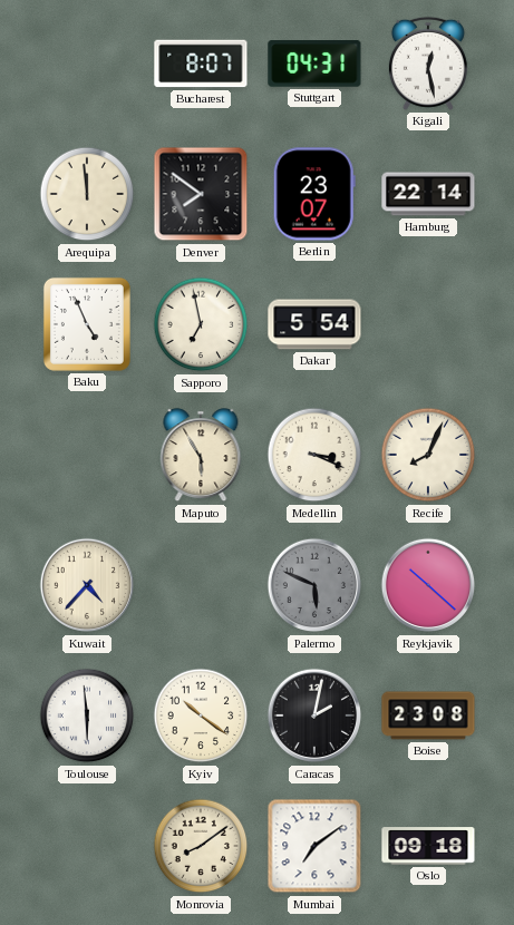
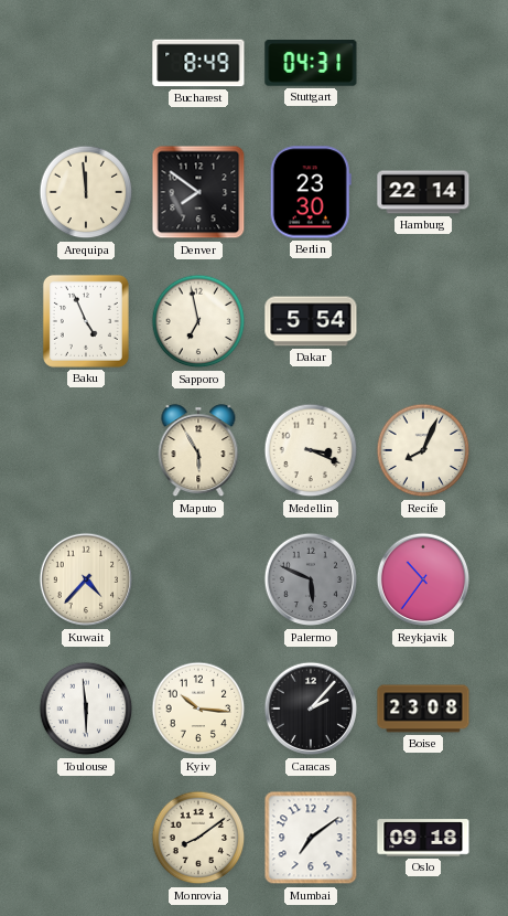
Bucharest: 8:07 -> 8:49
Kigali: 12:28 -> none
Berlin: 23:07 -> 23:30
Reykjavik: 10:22 -> 10:36
Kyiv: 10:21 -> 10:16
Caracas: 2:02 -> 2:07
